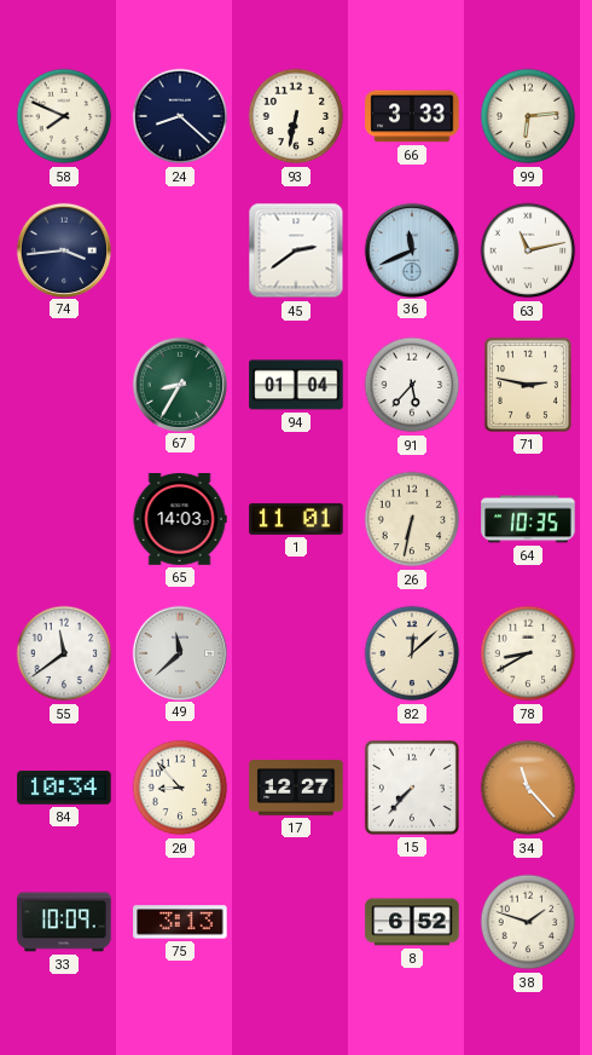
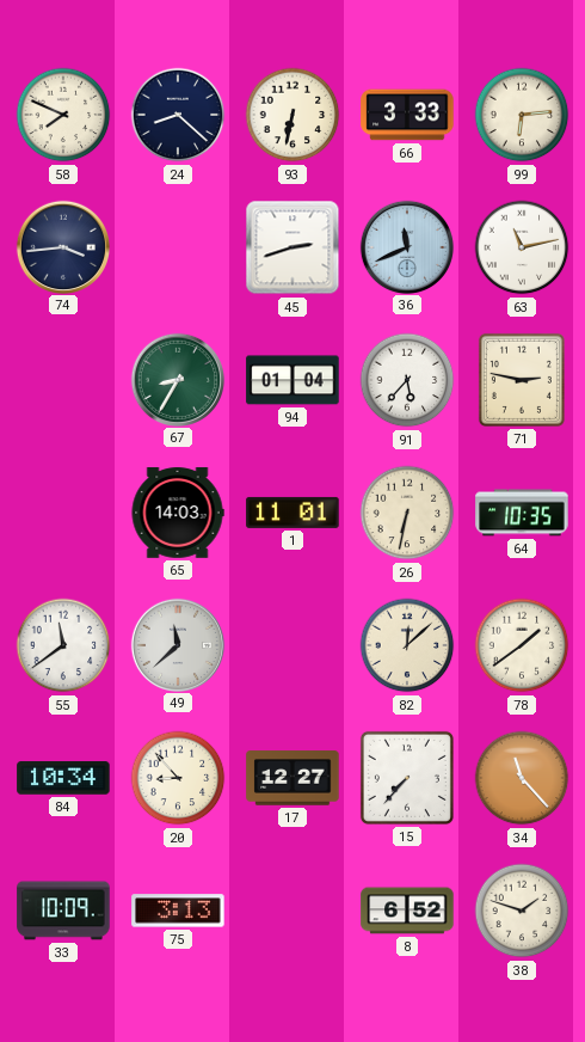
45: 2:39 -> 2:42
78: 8:40 -> 1:39
